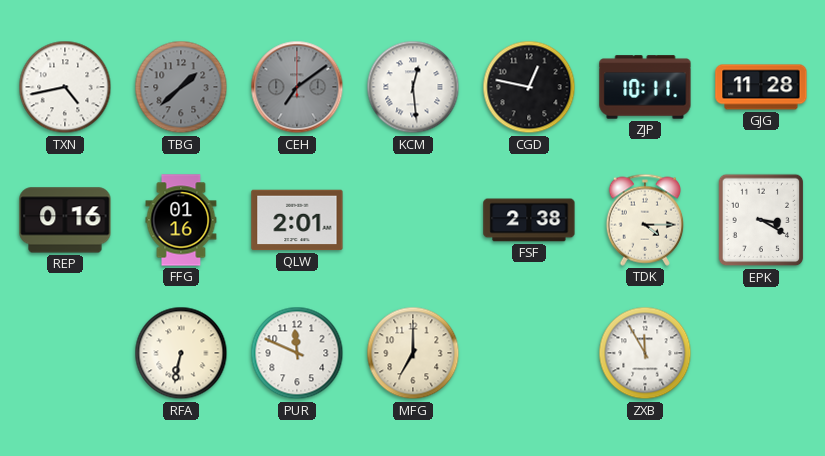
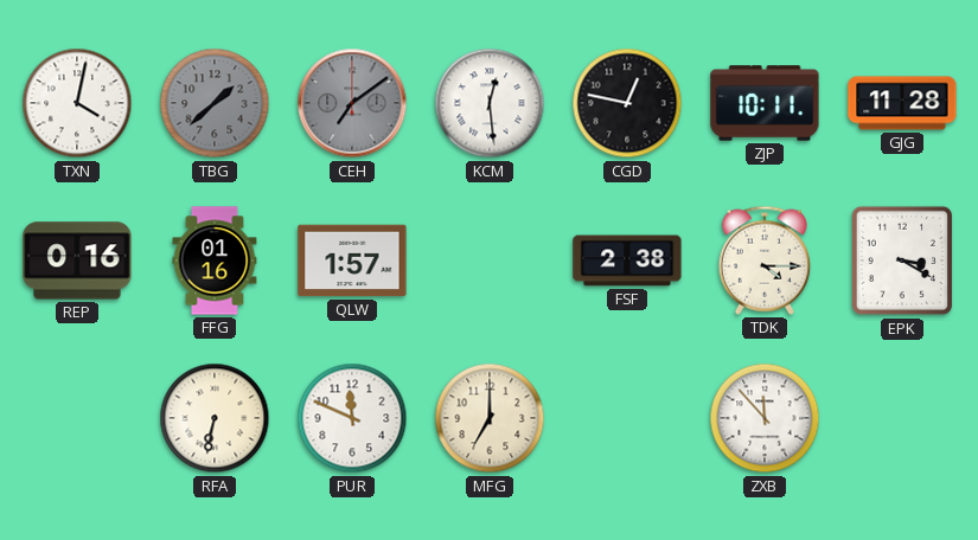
TXN: 4:43 -> 4:02
QLW: 2:01 -> 1:57
ZXB: 11:55 -> 11:53
